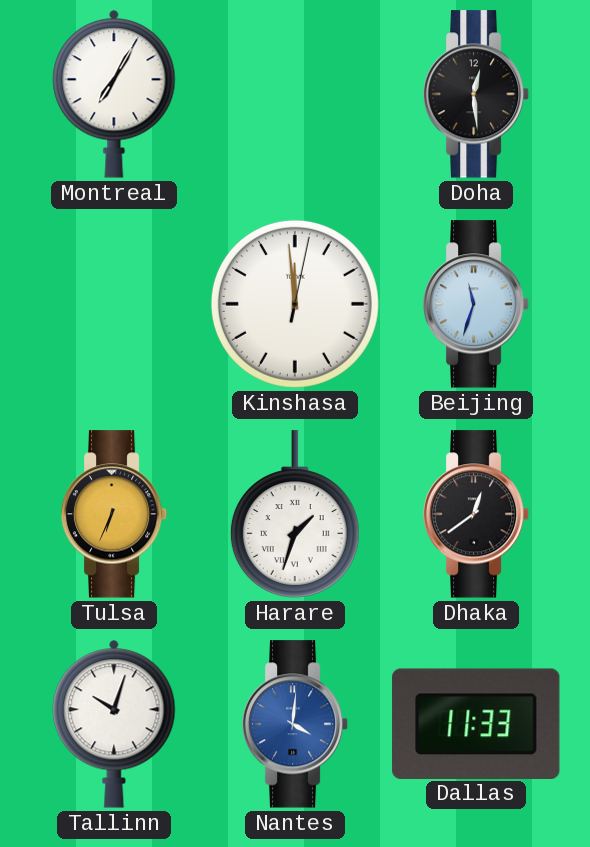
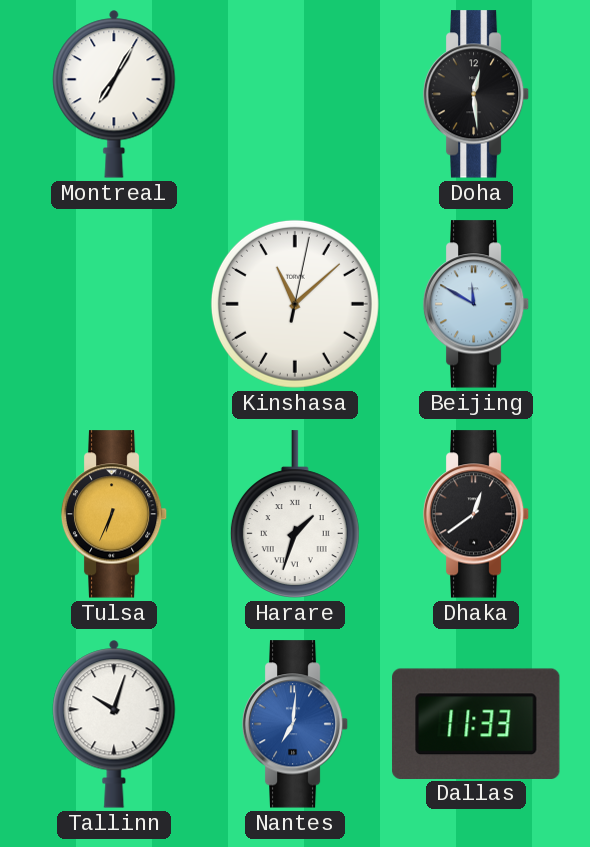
Kinshasa: 11:59 -> 11:08
Beijing: 11:33 -> 11:50
Nantes: 4:01 -> 7:01
